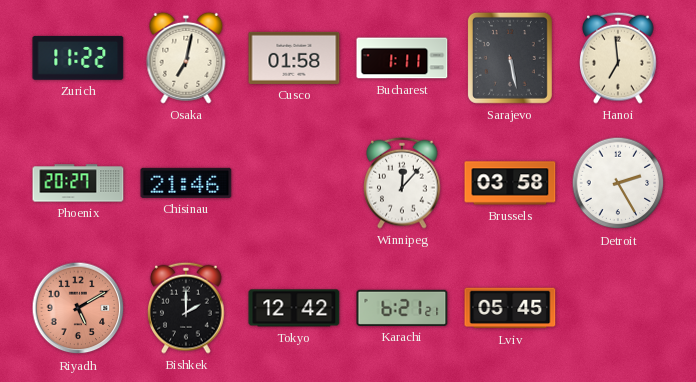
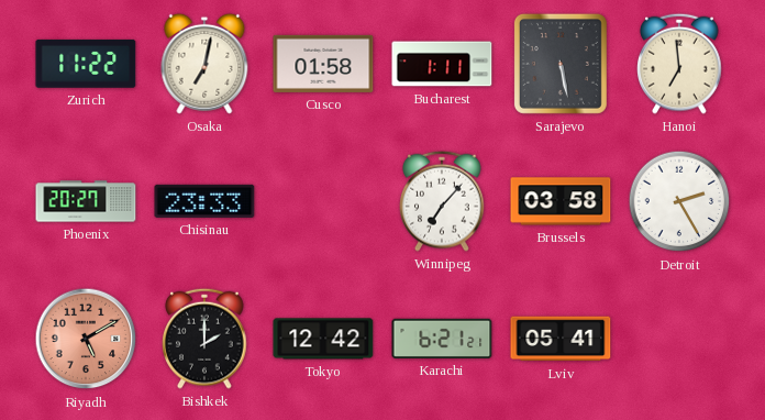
Chisinau: 21:46 -> 23:33
Winnipeg: 12:07 -> 7:07
Lviv: 05:45 -> 05:41
